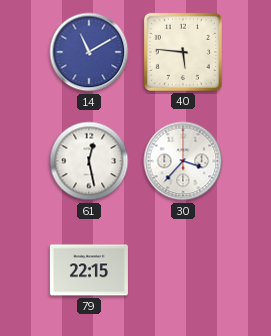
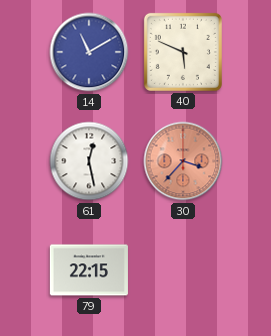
40: 5:46 -> 5:49
30 dial: white -> salmon
